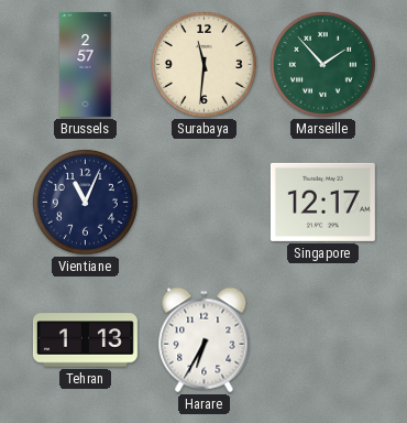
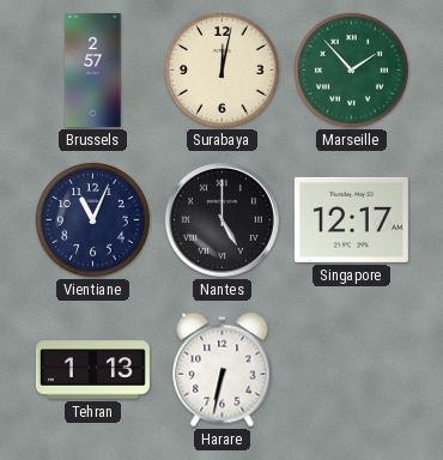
Surabaya: 11:31 -> 12:02
Nantes: none -> 5:00
Harare: 6:35 -> 6:32
